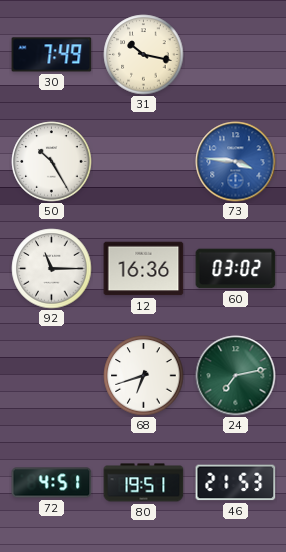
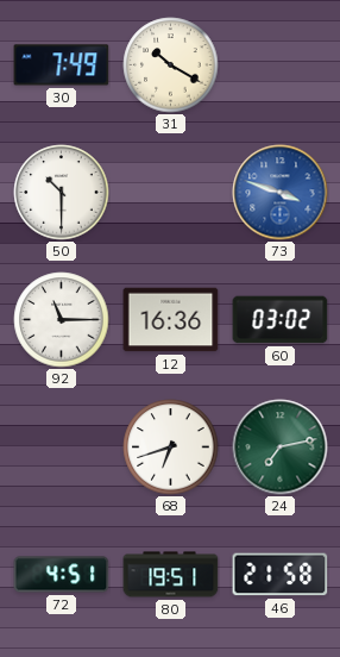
31: 10:17 -> 10:20
50: 10:25 -> 10:30
73: 3:46 -> 3:48
46: 21:53 -> 21:58
